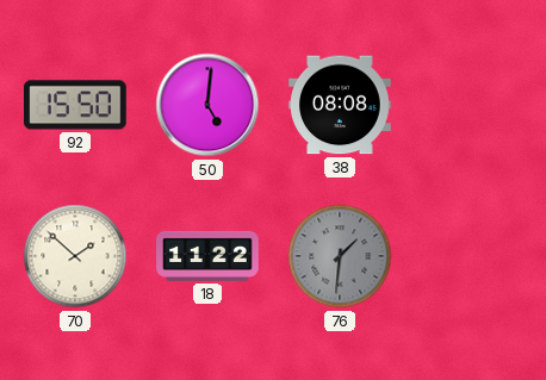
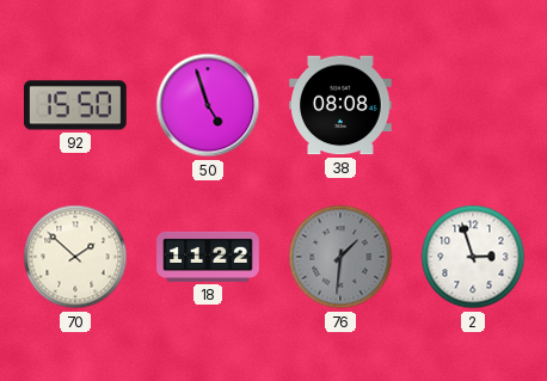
50: 5:01 -> 4:57
2: none -> 2:57
